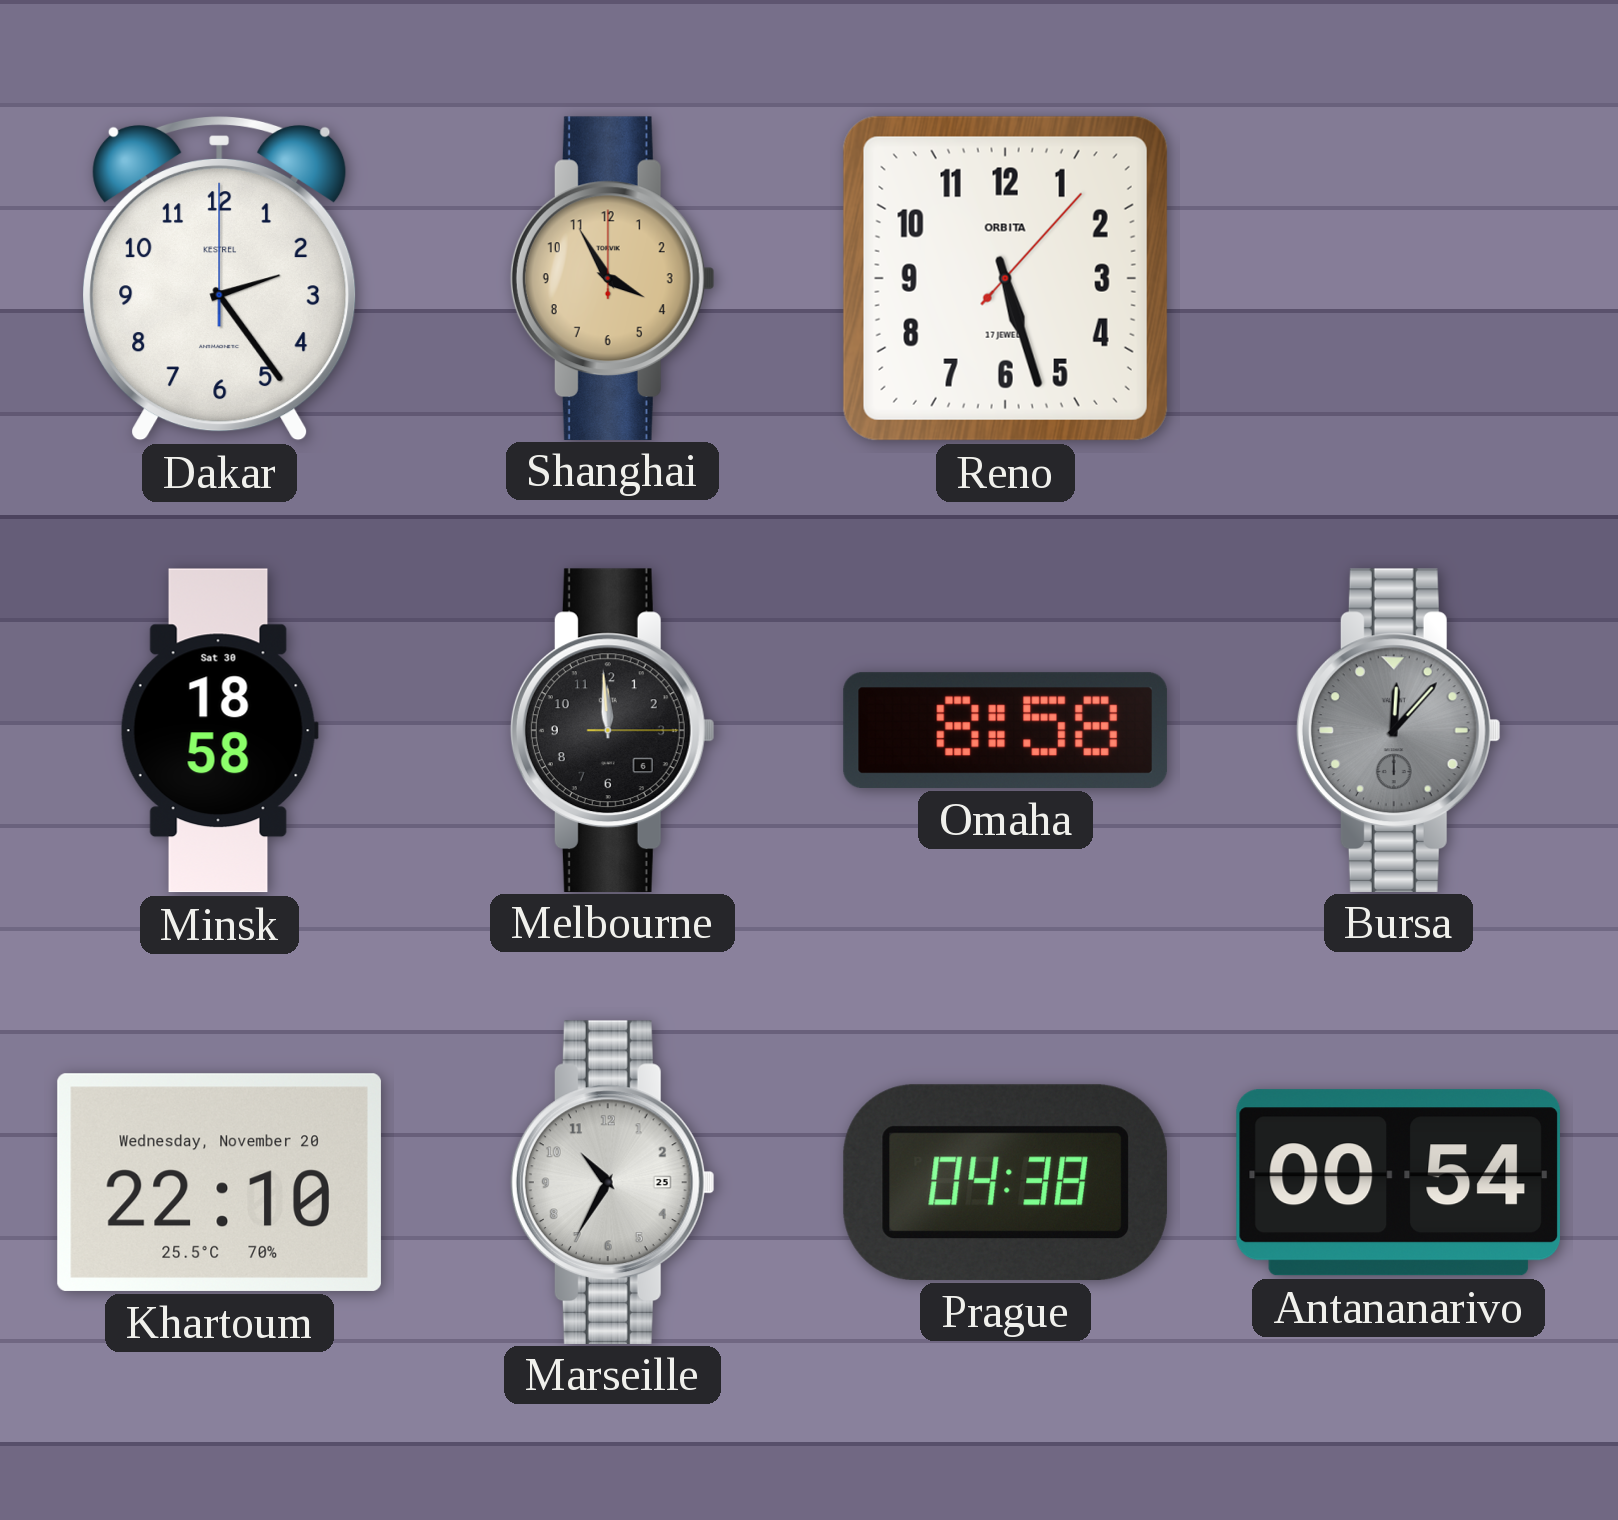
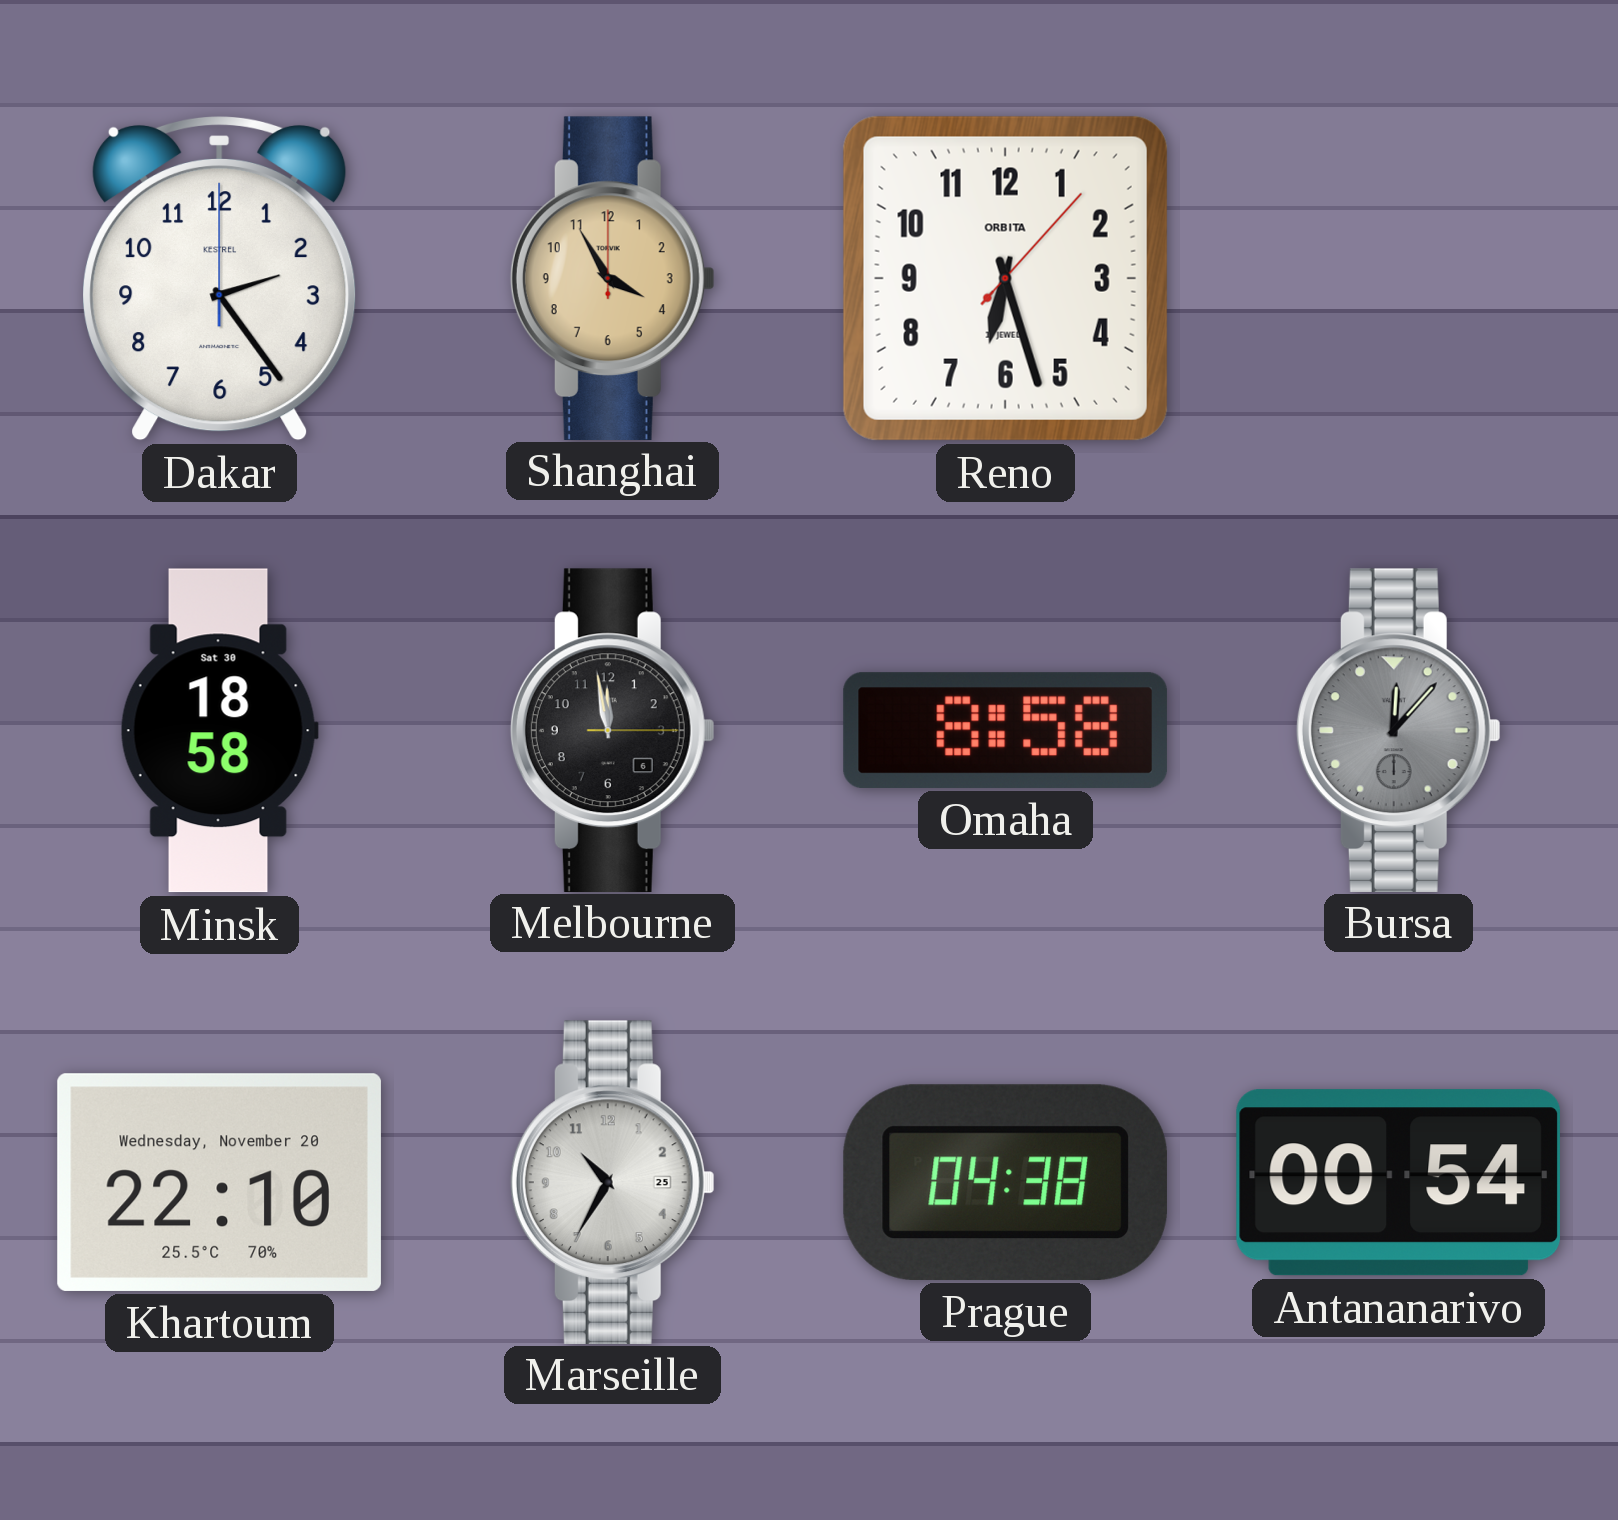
Reno: 5:27 -> 6:27
Melbourne: 11:59 -> 11:58
